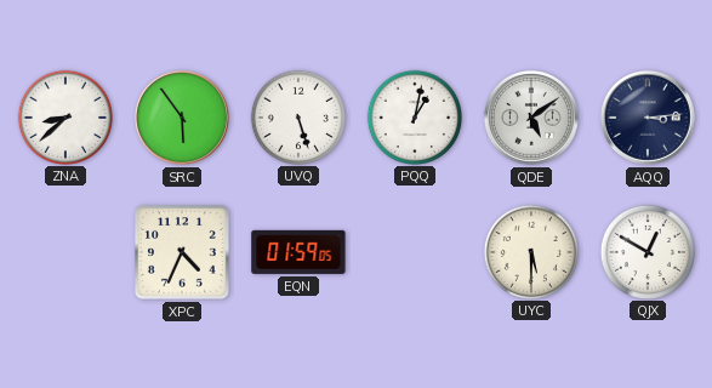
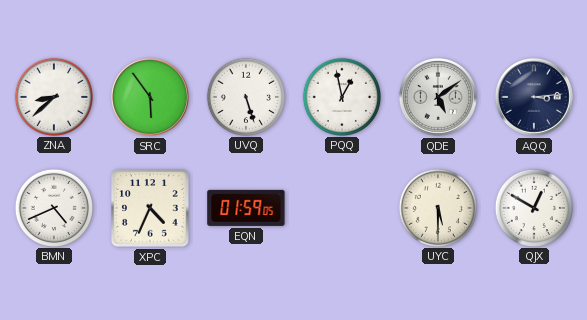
PQQ: 1:02 -> 12:58
BMN: none -> 4:41
